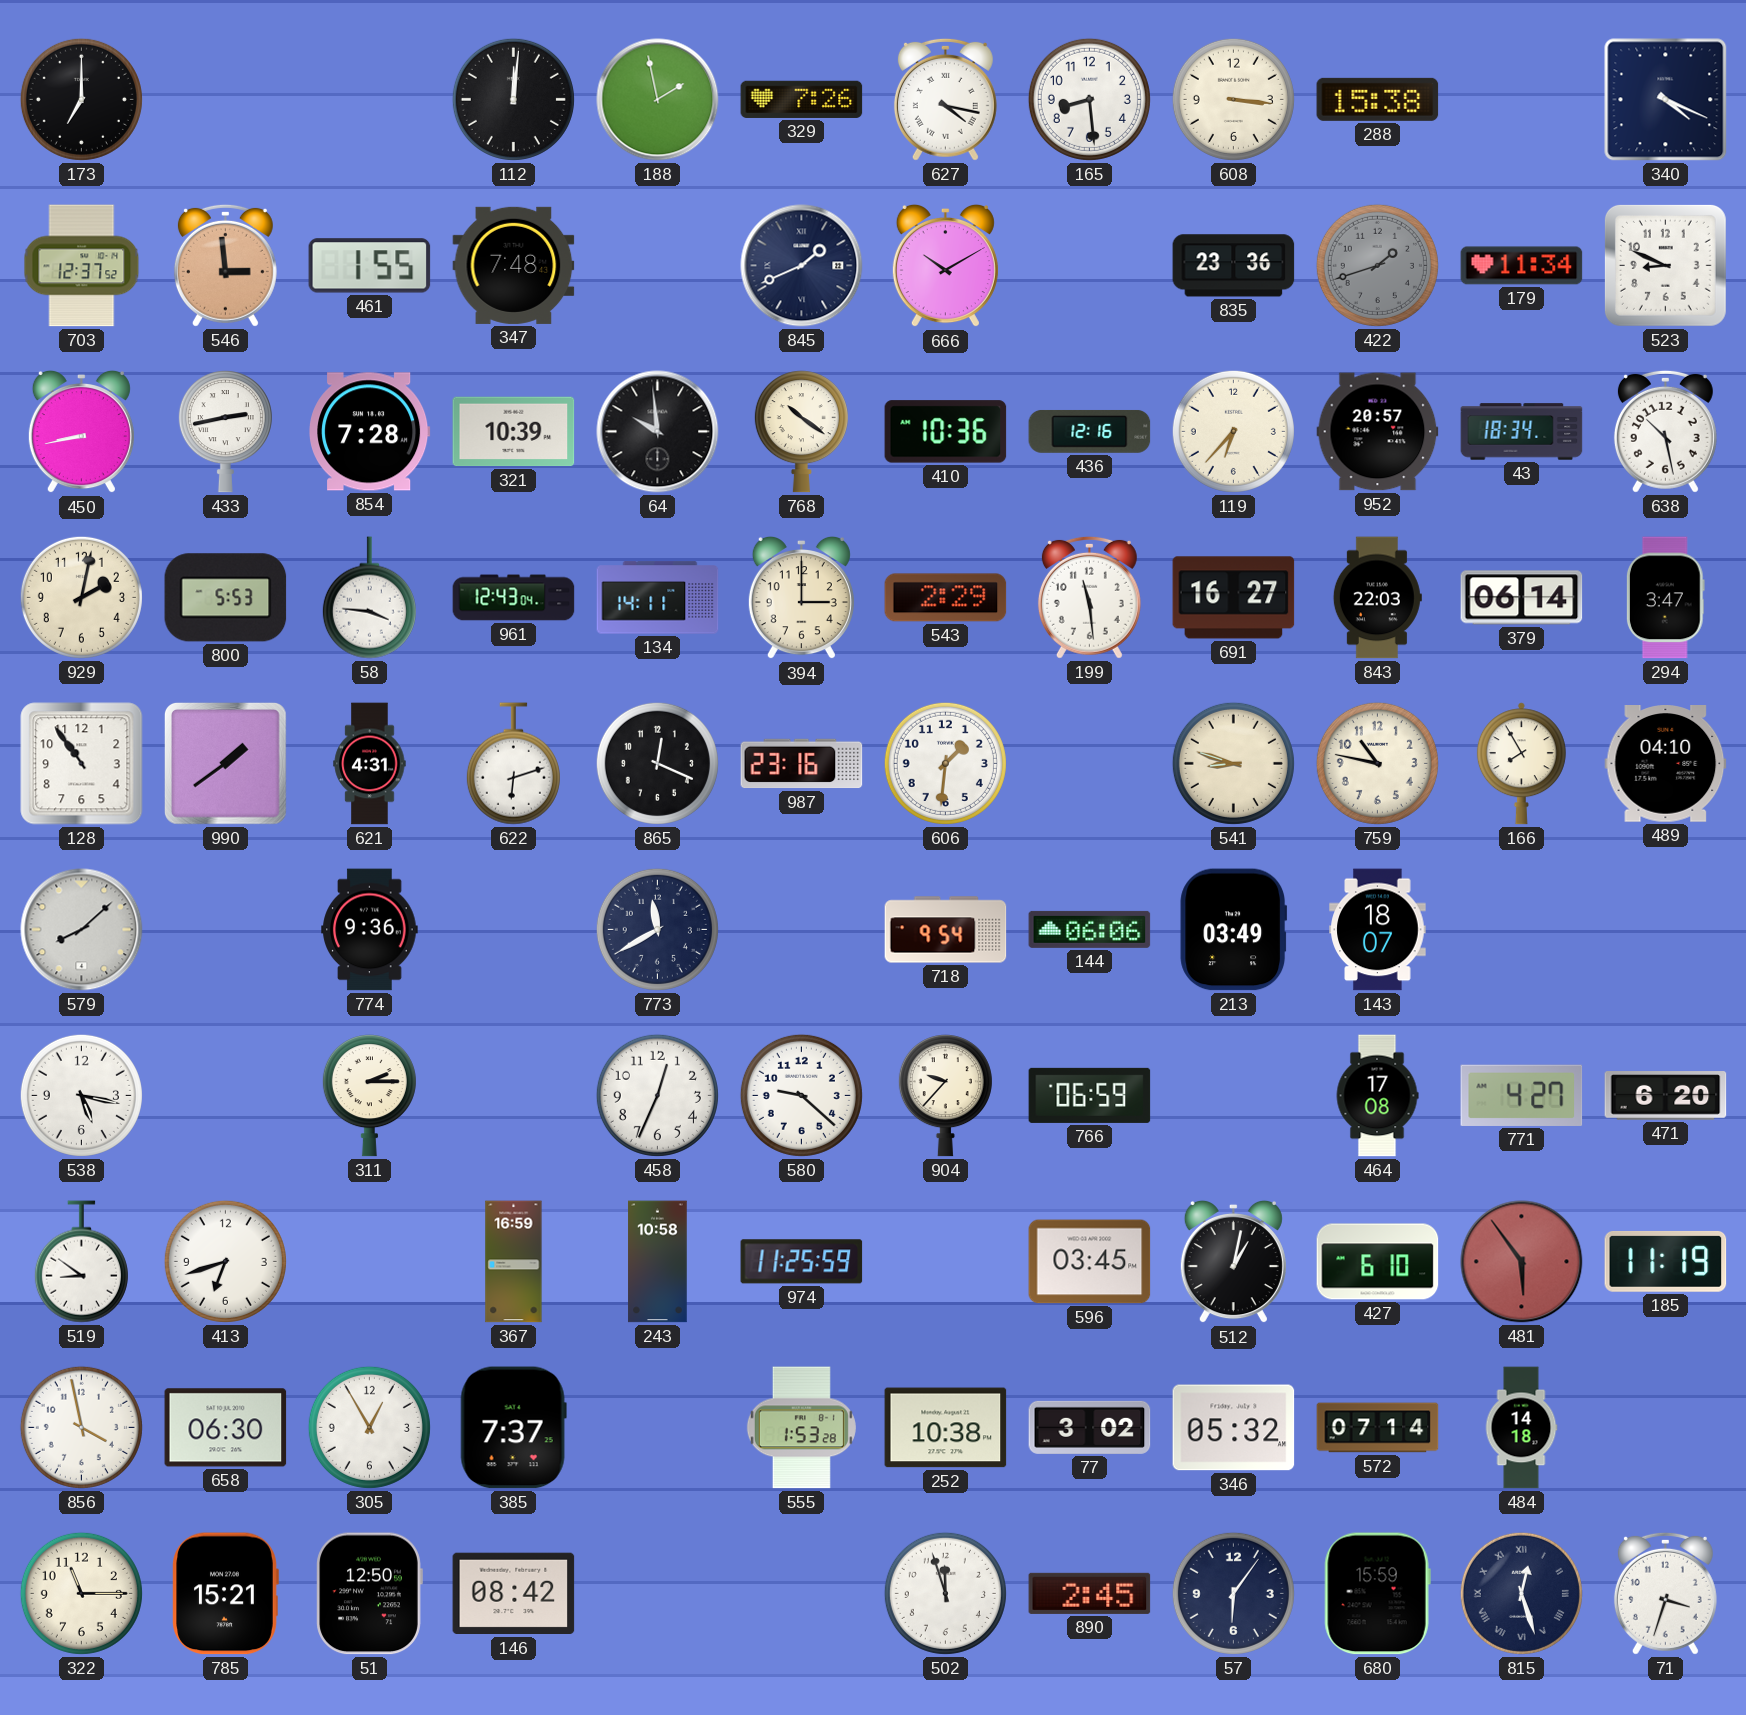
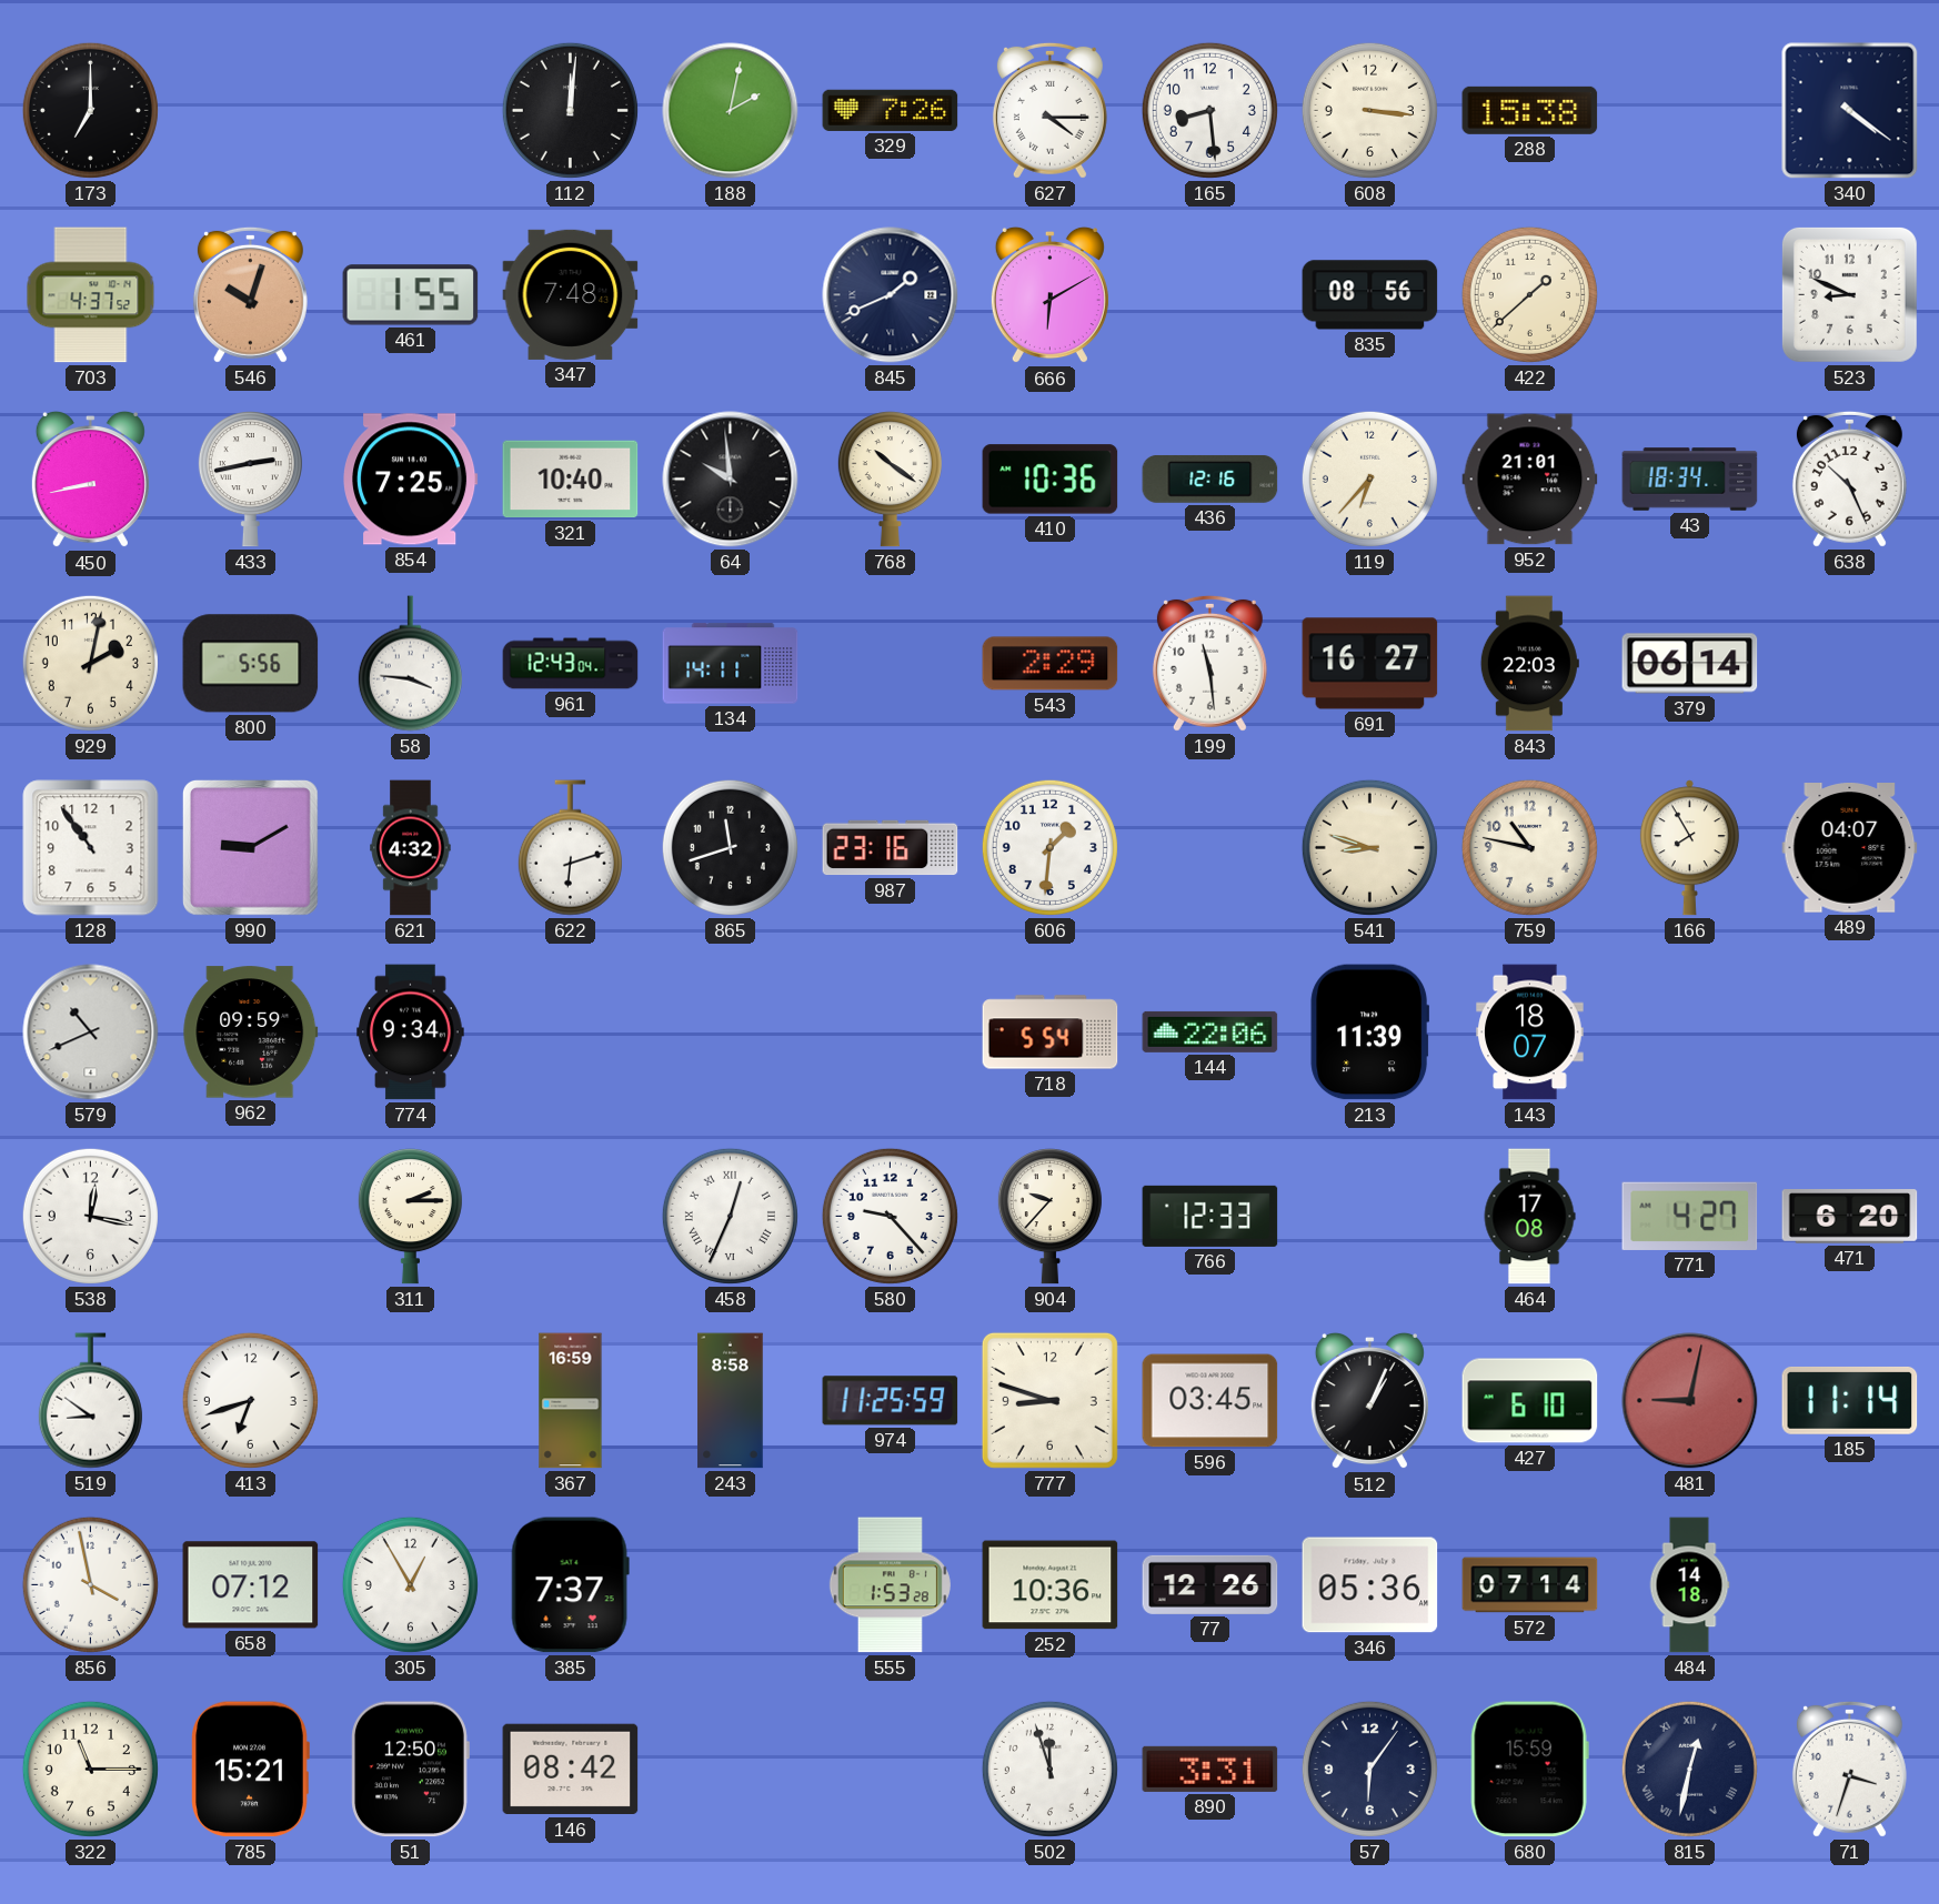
188: 1:58 -> 2:02
627: 4:17 -> 4:15
340: 4:19 -> 4:21
703: 12:37 -> 4:37
546: 2:59 -> 10:03
666: 10:10 -> 6:10
835: 23:36 -> 08:56
422: 1:42 -> 1:38
422 dial: grey -> cream
179: 11:34 -> none
854: 7:28 -> 7:25
321: 10:39 -> 10:40
952: 20:57 -> 21:01
638: 10:28 -> 10:26
800: 5:53 -> 5:56
394: 3:00 -> none
294: 3:47 -> none
990: 1:39 -> 9:10
621: 4:31 -> 4:32
865: 12:19 -> 11:42
489: 04:10 -> 04:07
579: 8:08 -> 10:41
962: none -> 09:59
774: 9:36 -> 9:34
773: 11:40 -> none
718: 9:54 -> 5:54
144: 06:06 -> 22:06
213: 03:49 -> 11:39
538: 5:17 -> 12:17
458 numerals: Arabic -> Roman
580: 9:22 -> 9:23
766: 06:59 -> 12:33
243: 10:58 -> 8:58
777: none -> 8:48
512: 1:02 -> 1:04
481: 5:54 -> 9:02
185: 11:19 -> 11:14
658: 06:30 -> 07:12
252: 10:38 -> 10:36
77: 3:02 -> 12:26
346: 05:32 -> 05:36
890: 2:45 -> 3:31
815: 12:27 -> 12:32
